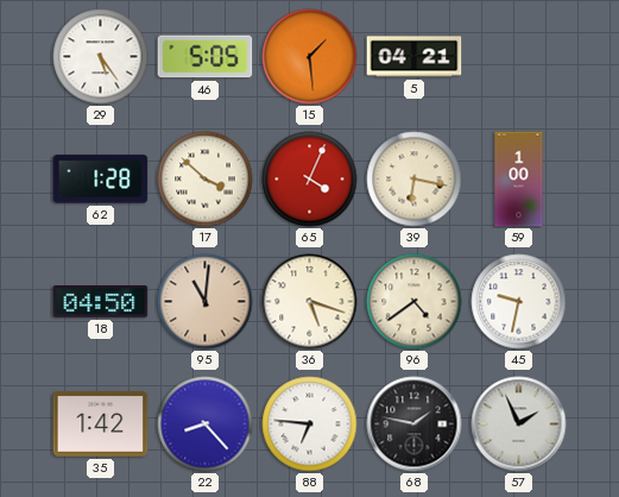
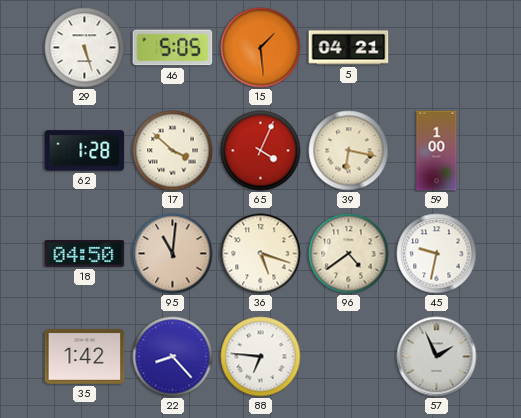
29: 5:24 -> 5:27
68: 1:47 -> none
